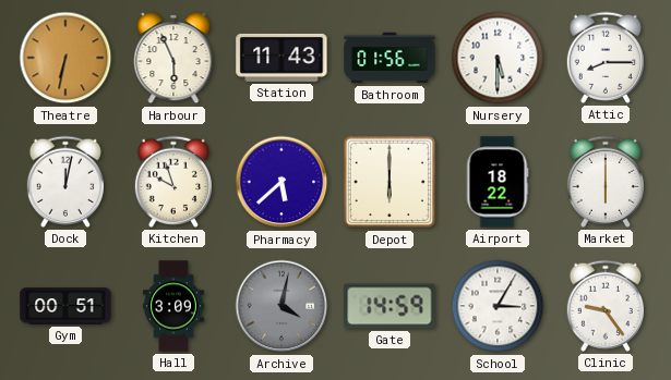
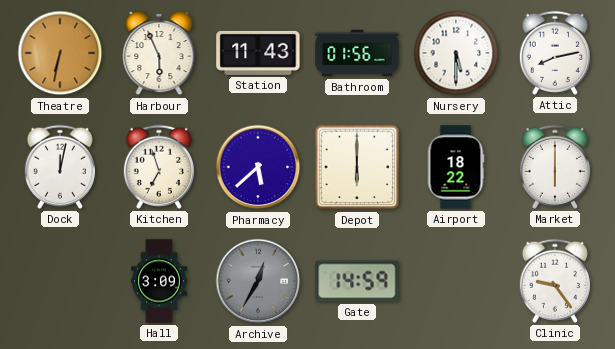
Attic: 8:15 -> 8:13
Kitchen: 9:57 -> 6:57
Gym: 00:51 -> none
Archive: 4:02 -> 12:35
School: 3:05 -> none
